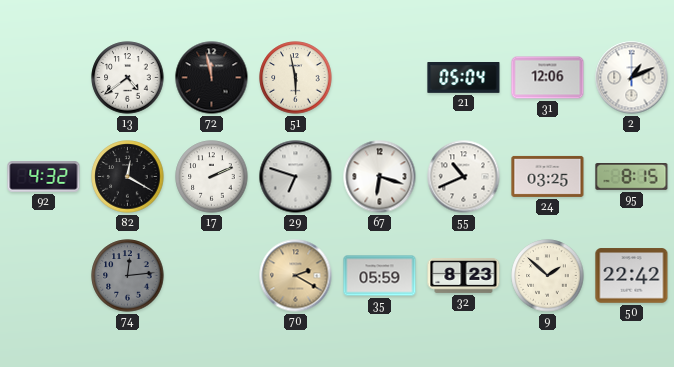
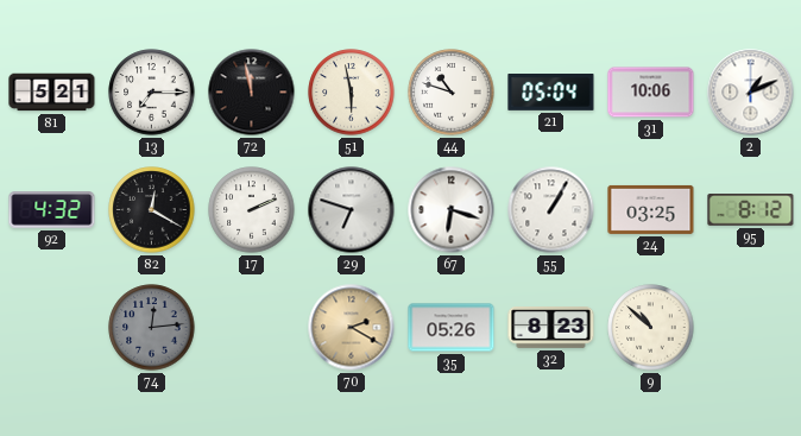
81: none -> 5:21
13: 4:39 -> 7:15
44: none -> 10:48
31: 12:06 -> 10:06
55: 10:41 -> 1:05
95: 8:15 -> 8:12
35: 05:59 -> 05:26
9: 1:52 -> 10:52
50: 22:42 -> none
